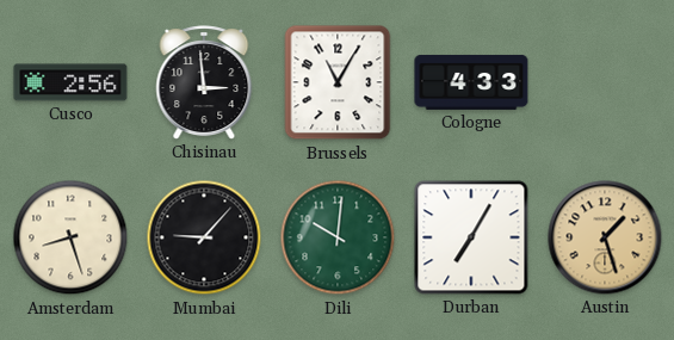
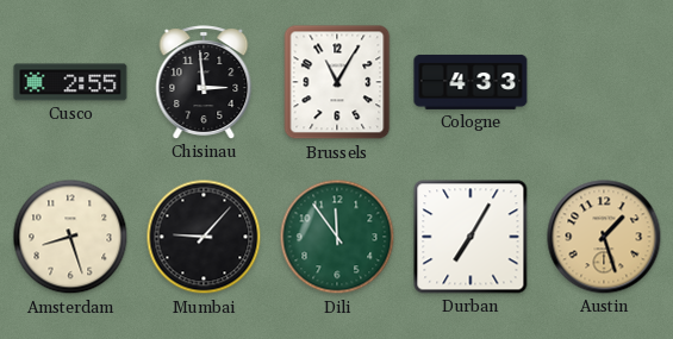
Cusco: 2:56 -> 2:55
Dili: 10:01 -> 11:54
